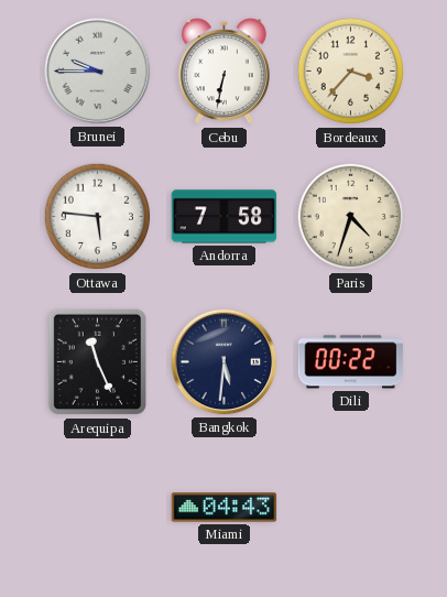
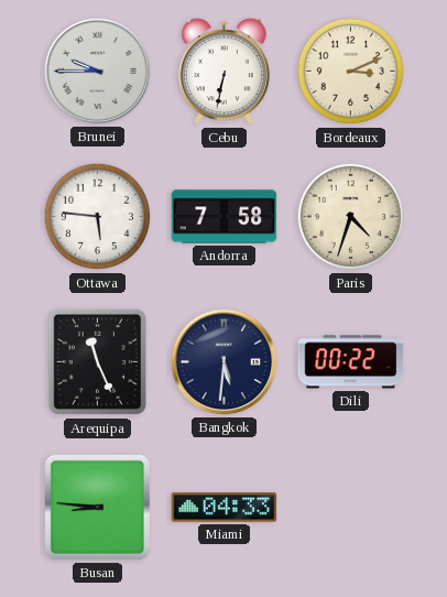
Bordeaux: 3:37 -> 3:11
Busan: none -> 8:46
Miami: 04:43 -> 04:33
